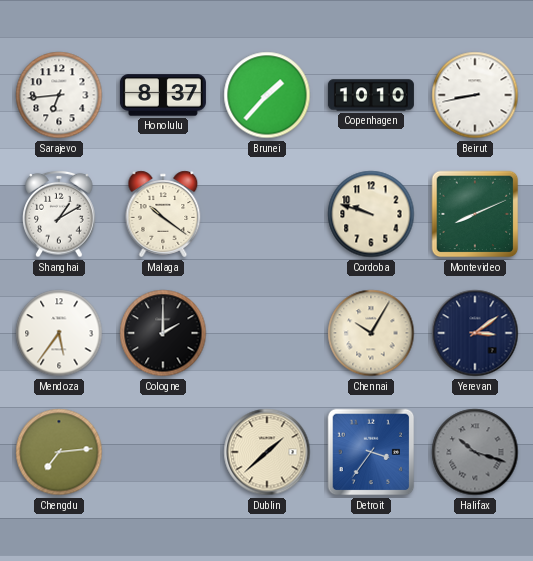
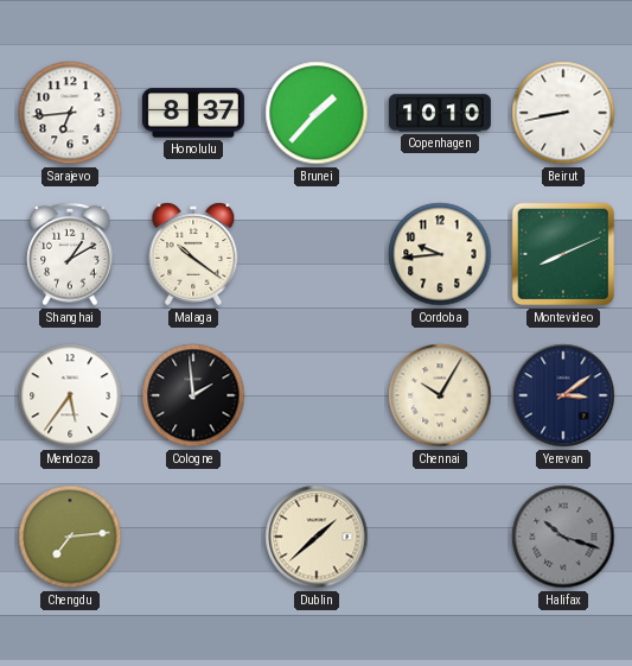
Cordoba: 9:48 -> 9:44
Cologne: 2:00 -> 1:59
Detroit: 3:36 -> none
